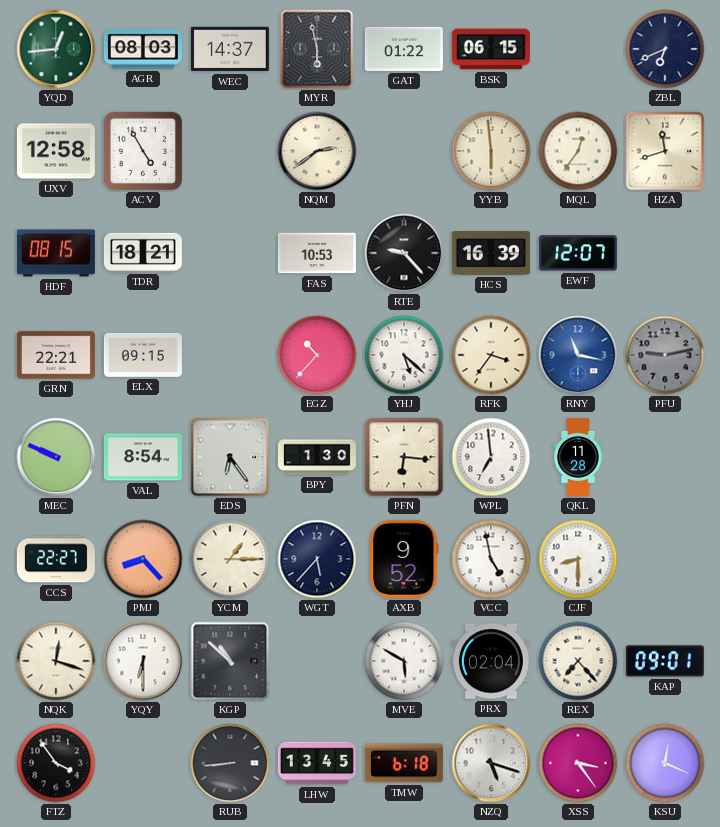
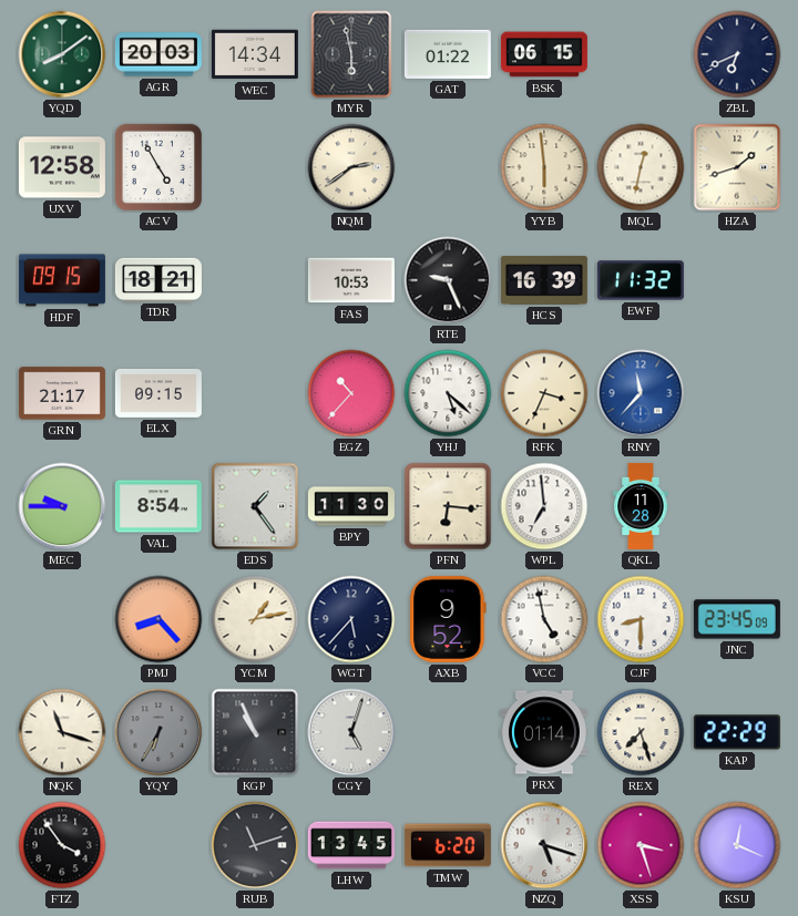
YQD: 12:44 -> 8:09
AGR: 08:03 -> 20:03
WEC: 14:37 -> 14:34
MQL: 12:36 -> 12:32
HZA: 11:42 -> 1:42
HDF: 08:15 -> 09:15
RTE: 9:23 -> 9:26
EWF: 12:07 -> 11:32
GRN: 22:21 -> 21:17
RFK: 3:36 -> 3:34
RNY: 11:17 -> 11:37
PFU: 9:13 -> none
MEC: 9:49 -> 9:45
EDS: 6:24 -> 1:24
BPY: 1:30 -> 11:30
CCS: 22:27 -> none
YCM: 1:15 -> 1:13
JNC: none -> 23:45
NQK: 12:18 -> 11:18
YQY: 6:30 -> 6:35
YQY dial: white -> grey
KGP: 10:52 -> 10:56
CGY: none -> 5:03
MVE: 5:50 -> none
PRX: 02:04 -> 01:14
REX: 7:23 -> 7:27
KAP: 09:01 -> 22:29
RUB: 8:44 -> 11:12
TMW: 6:18 -> 6:20
XSS: 3:24 -> 3:27
